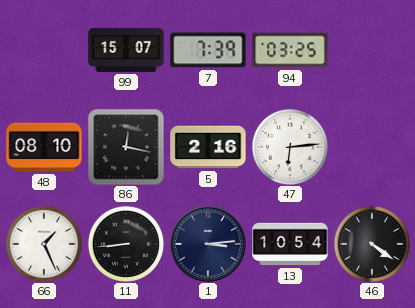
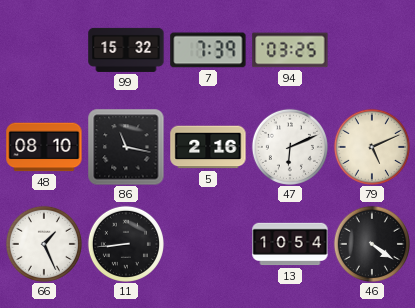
99: 15:07 -> 15:32
86: 12:17 -> 11:17
47: 6:14 -> 6:11
79: none -> 5:11
1: 3:14 -> none
